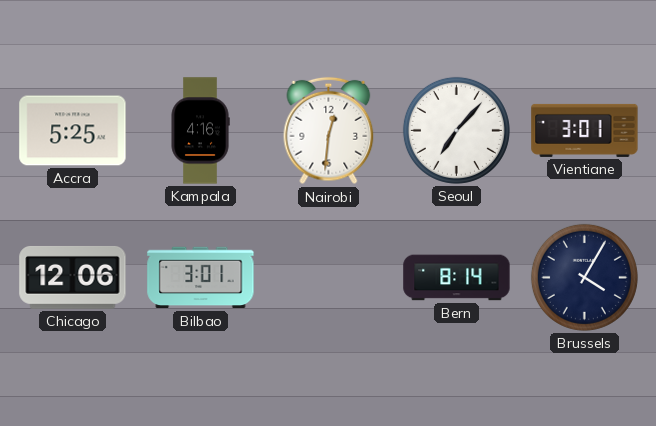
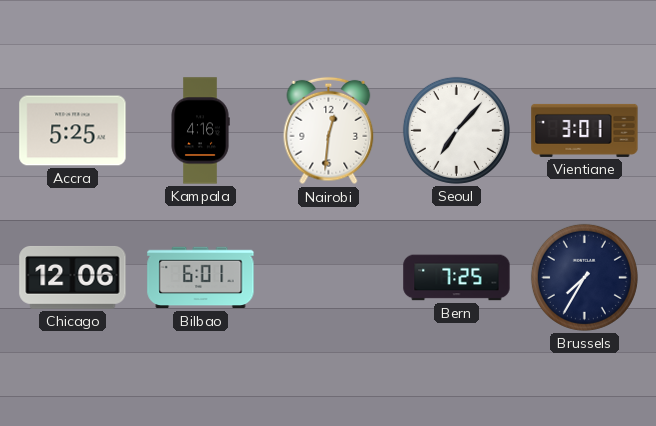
Bilbao: 3:01 -> 6:01
Bern: 8:14 -> 7:25
Brussels: 4:05 -> 7:35
